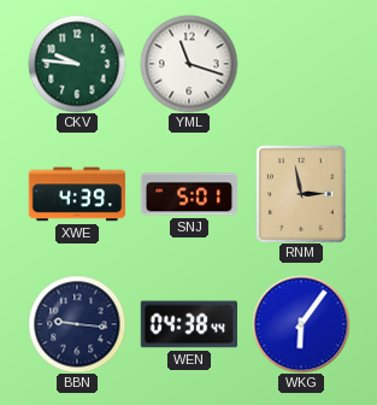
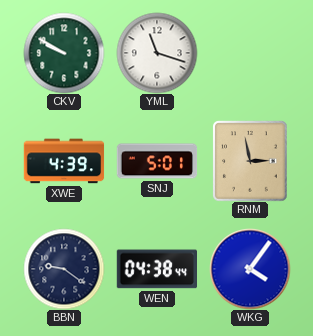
CKV: 9:46 -> 9:50
BBN: 9:16 -> 9:21
WKG: 6:06 -> 4:06
